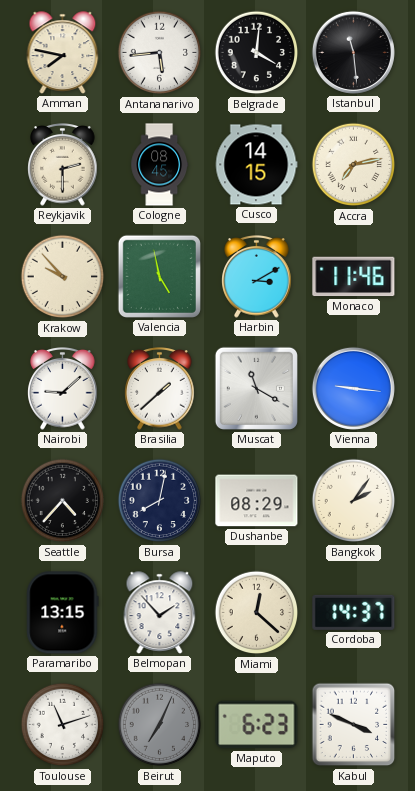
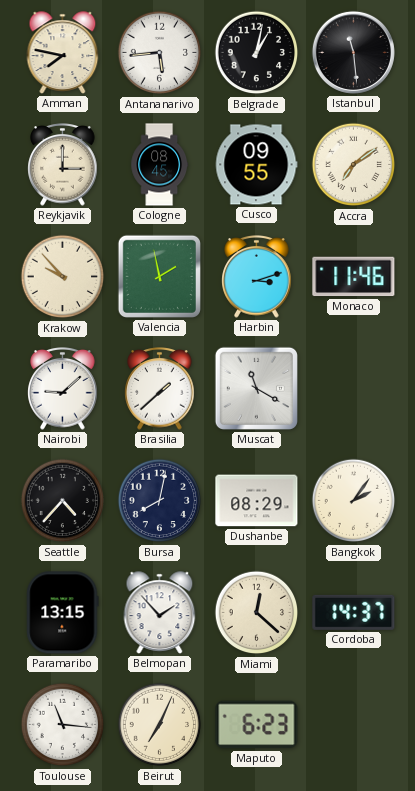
Belgrade: 4:01 -> 1:02
Reykjavik: 2:30 -> 3:00
Cusco: 14:15 -> 09:55
Accra: 7:13 -> 7:09
Valencia: 4:58 -> 1:58
Harbin: 3:10 -> 3:12
Vienna: 9:16 -> none
Toulouse: 11:12 -> 11:16
Beirut dial: grey -> cream
Kabul: 3:49 -> none
